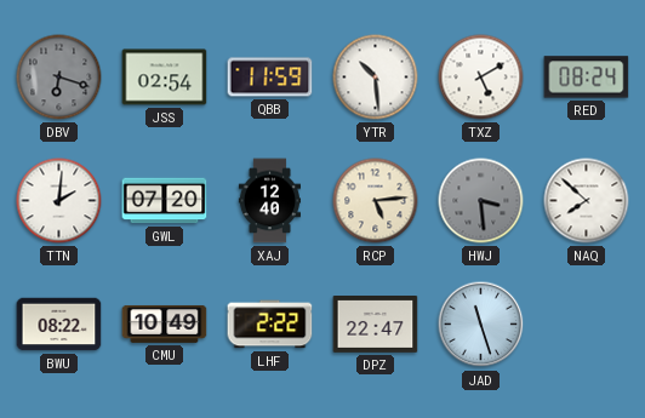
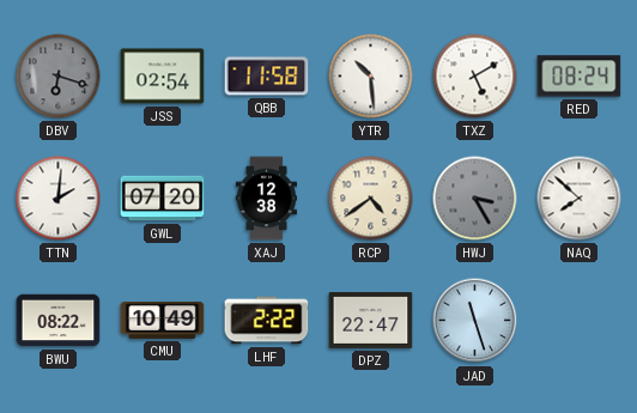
QBB: 11:59 -> 11:58
XAJ: 12:40 -> 12:38
RCP: 5:14 -> 4:39
HWJ: 3:29 -> 3:25
